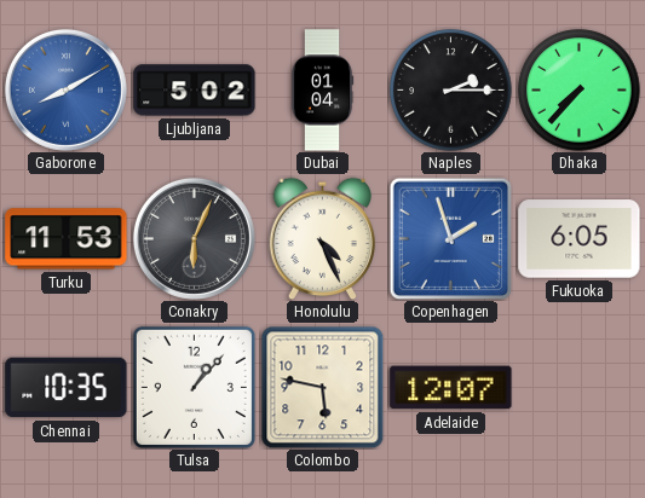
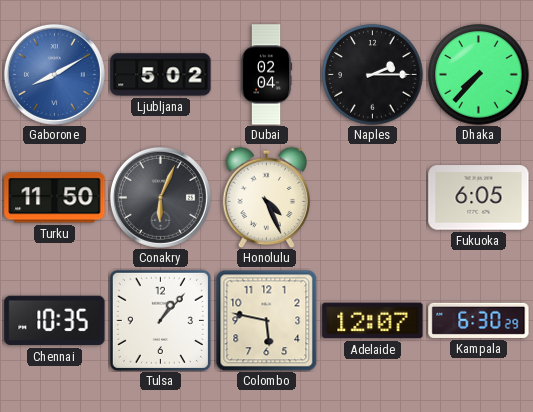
Dubai: 01:04 -> 02:04
Turku: 11:53 -> 11:50
Copenhagen: 1:57 -> none
Kampala: none -> 6:30
